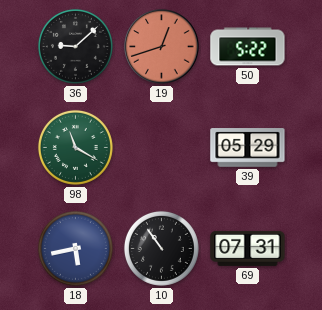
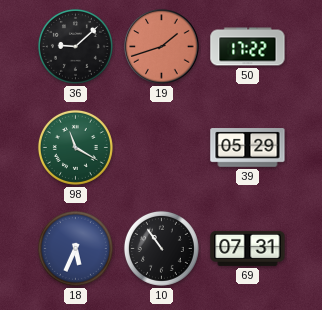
19: 12:42 -> 1:42
50: 5:22 -> 17:22
18: 5:43 -> 5:34
